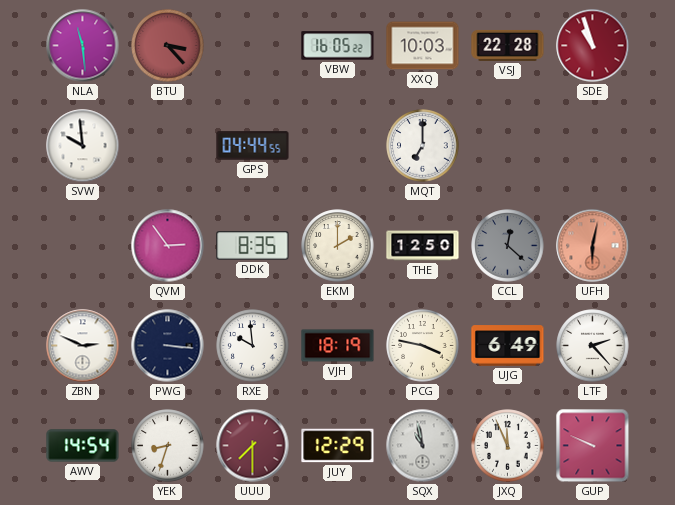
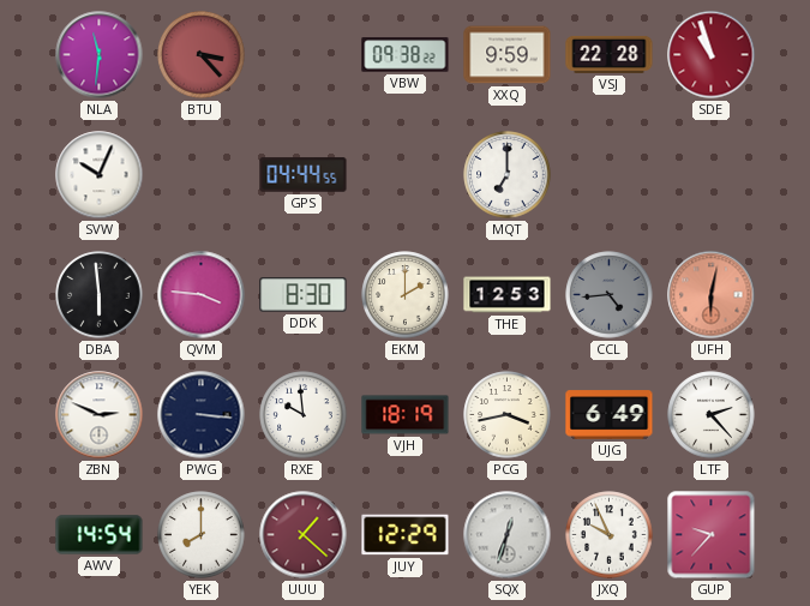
NLA: 11:29 -> 11:31
VBW: 16:05 -> 09:38
XXQ: 10:03 -> 9:59
SVW: 9:59 -> 10:04
DBA: none -> 5:59
QVM: 2:54 -> 3:46
DDK: 8:35 -> 8:30
THE: 12:50 -> 12:53
CCL: 12:22 -> 4:44
PCG: 3:47 -> 3:43
YEK: 8:33 -> 8:00
UUU: 7:30 -> 1:22
SQX: 10:58 -> 12:33
JXQ: 11:56 -> 9:56
GUP: 9:49 -> 9:37
